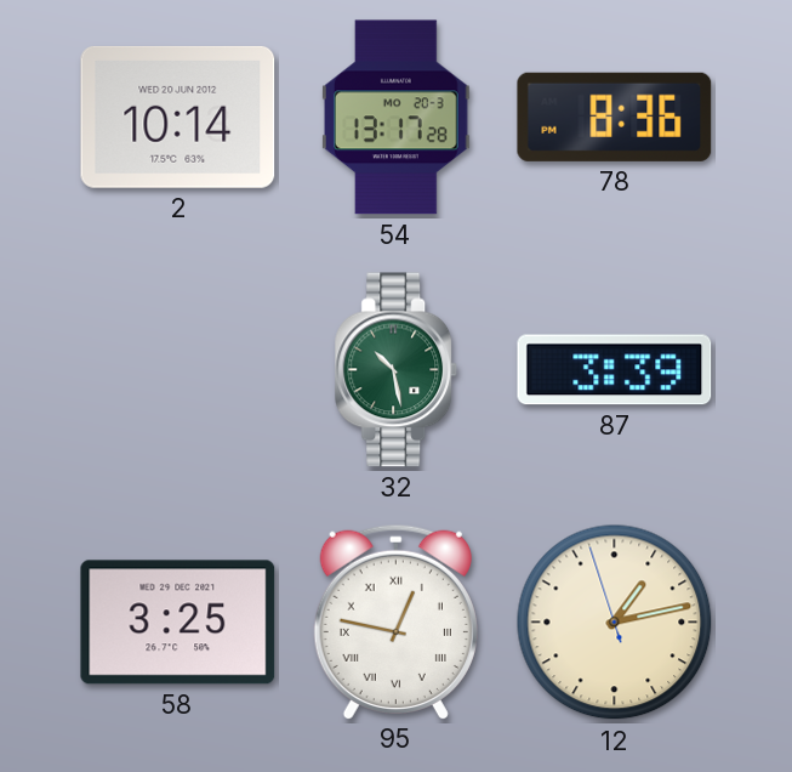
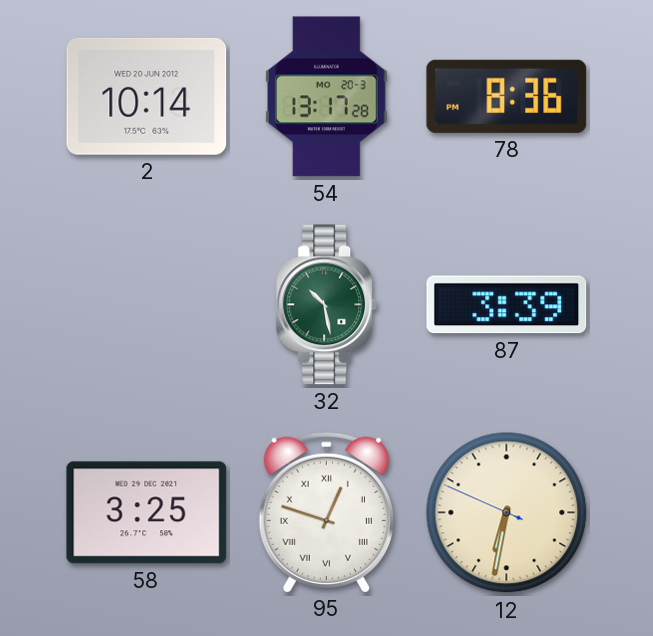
95: 12:47 -> 12:48
12: 1:12 -> 6:31
